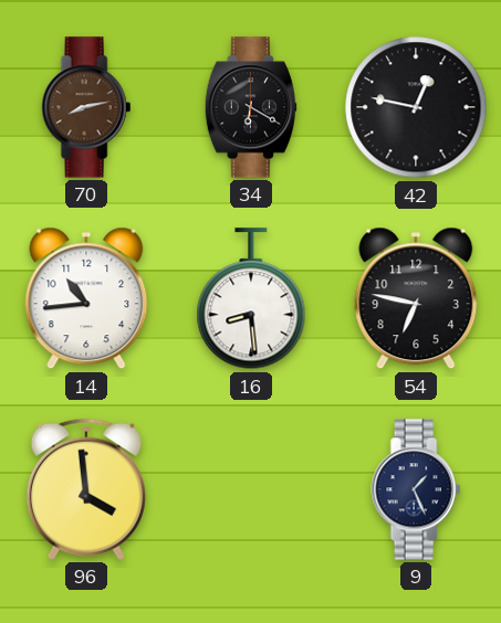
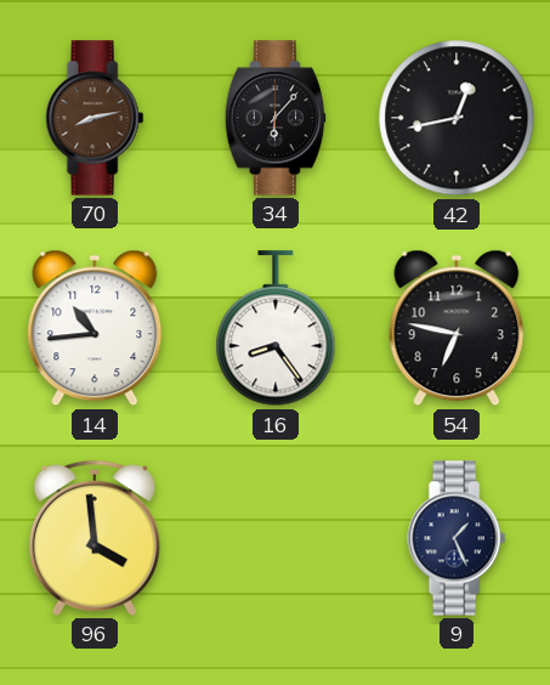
34: 6:20 -> 6:07
42: 12:47 -> 12:43
16: 8:29 -> 8:24
